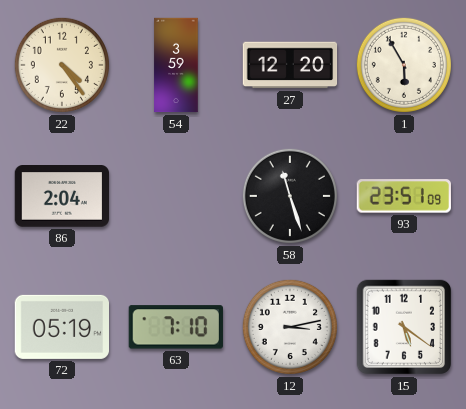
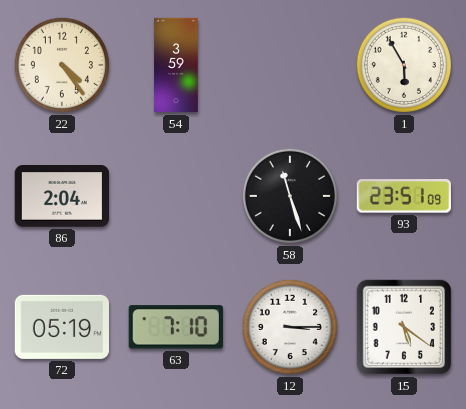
27: 12:20 -> none
12: 3:13 -> 3:15
